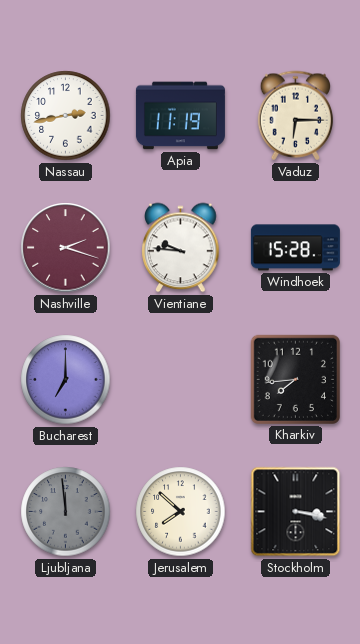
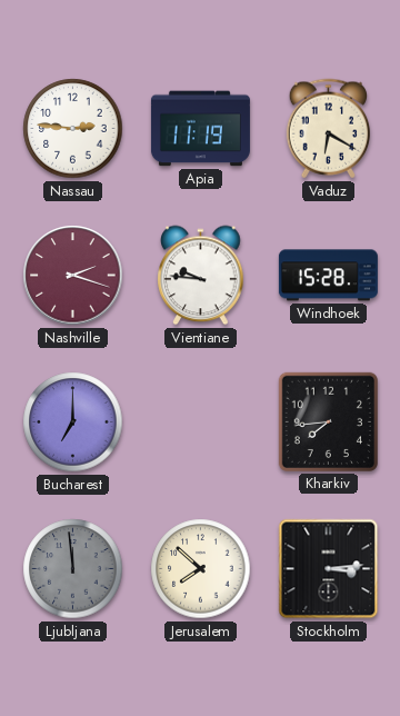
Nassau: 2:43 -> 2:46
Vaduz: 6:15 -> 6:20
Stockholm: 3:17 -> 3:14
